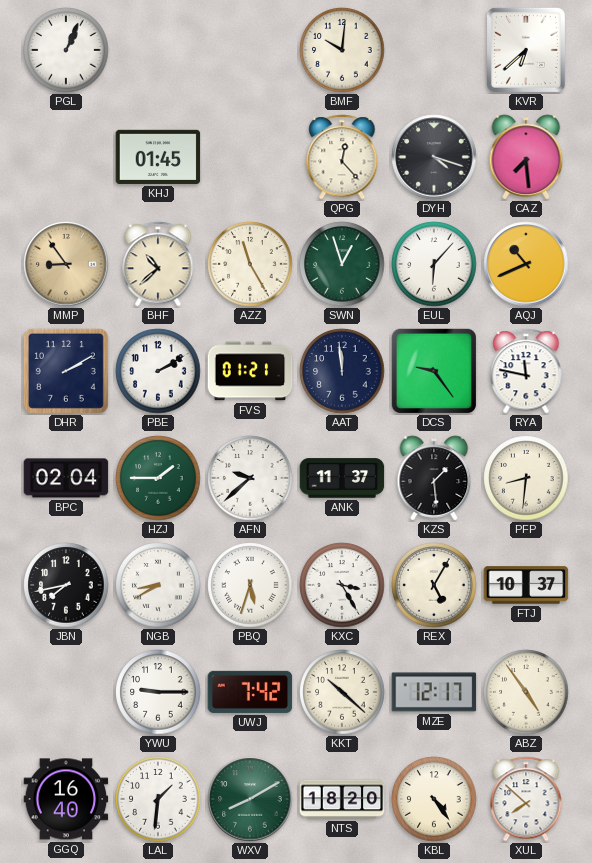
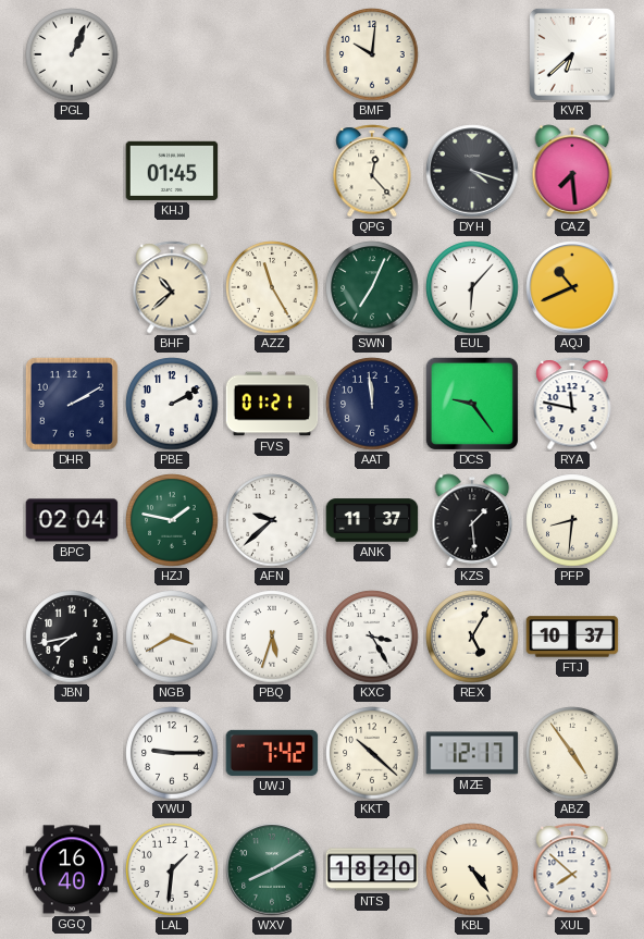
MMP: 8:54 -> none
SWN: 12:57 -> 7:04
HZJ: 1:45 -> 1:47
NGB: 8:40 -> 3:40
